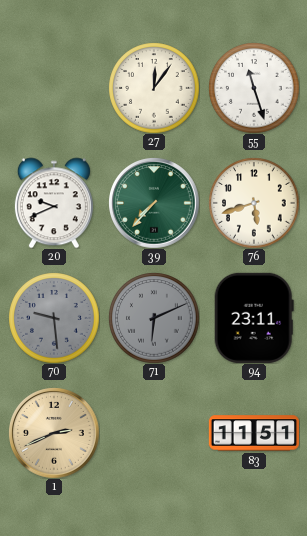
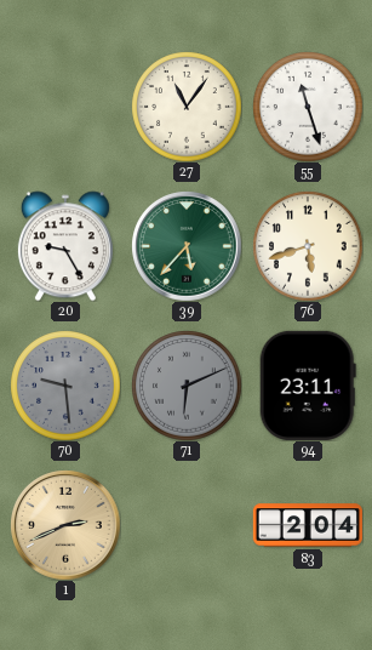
27: 12:06 -> 11:06
20: 9:41 -> 9:25
39: 7:37 -> 5:37
83: 11:51 -> 2:04
